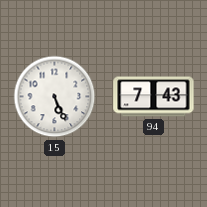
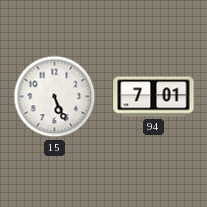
94: 7:43 -> 7:01
